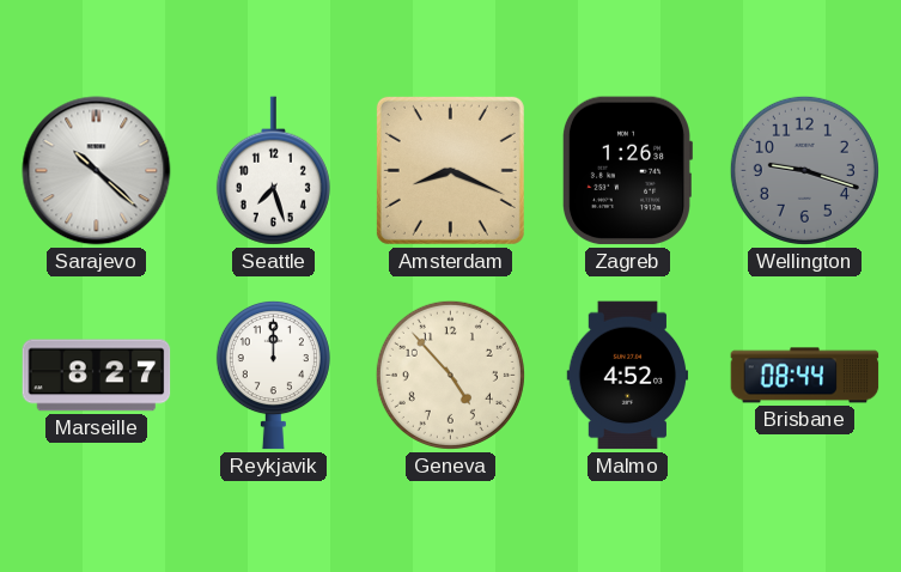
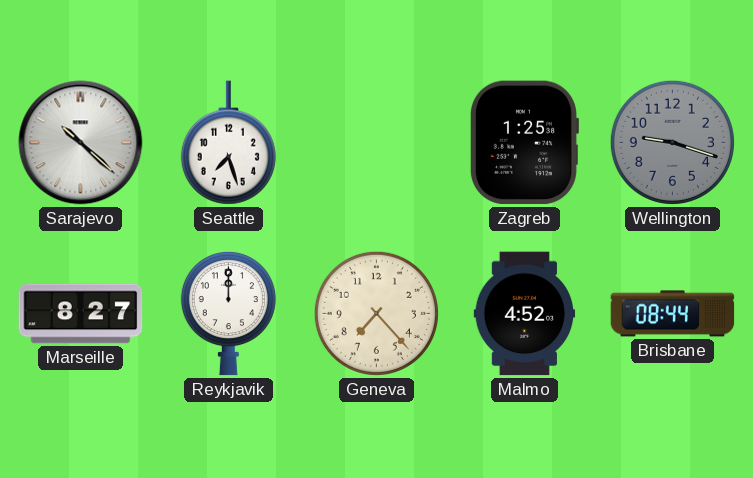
Amsterdam: 8:19 -> none
Zagreb: 1:26 -> 1:25
Geneva: 4:53 -> 7:23
